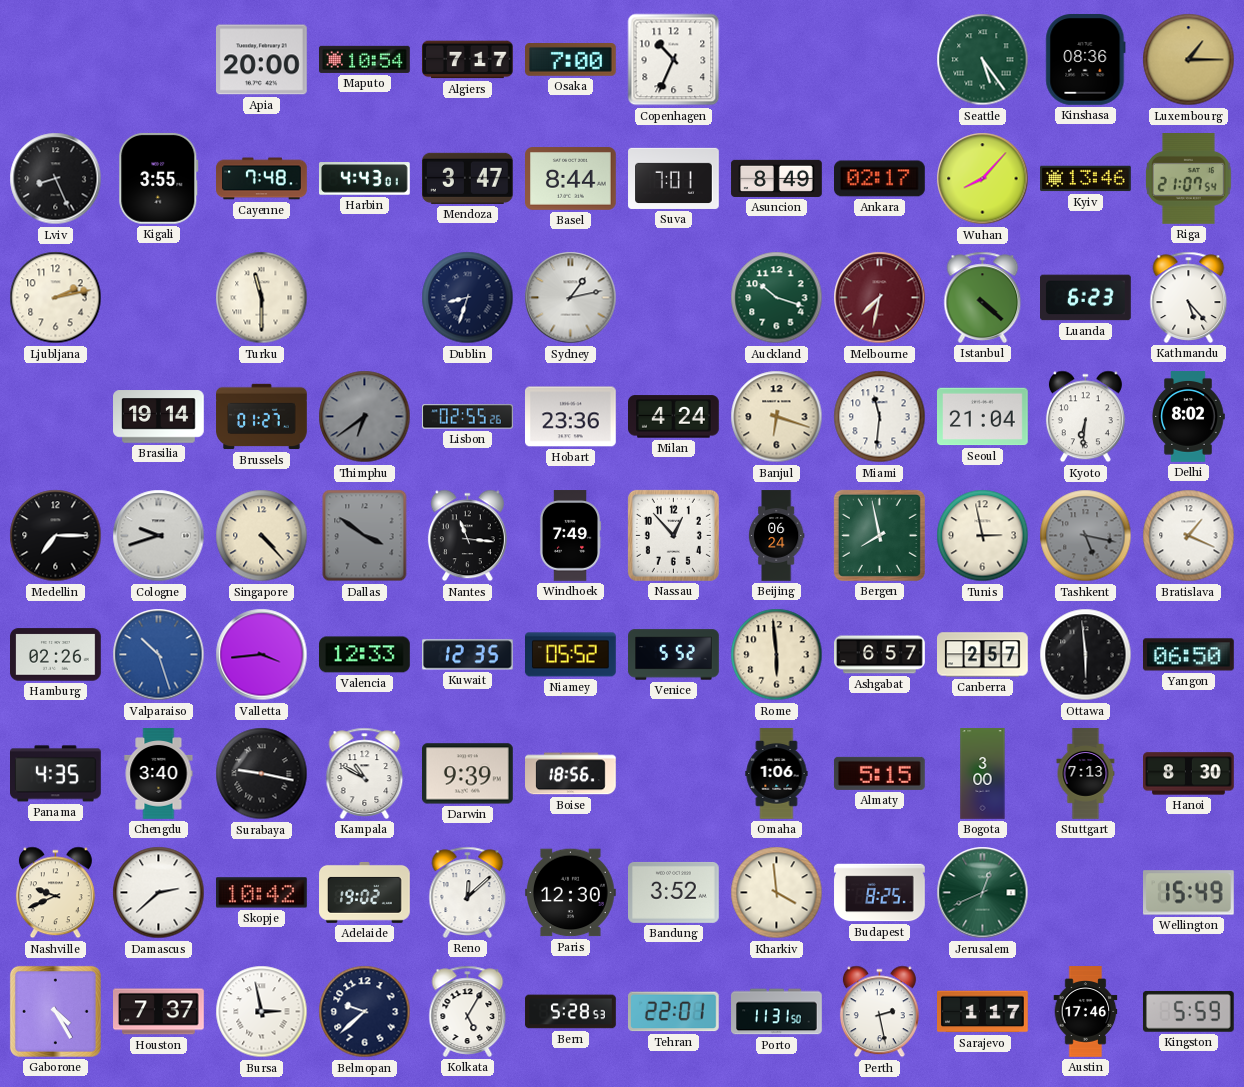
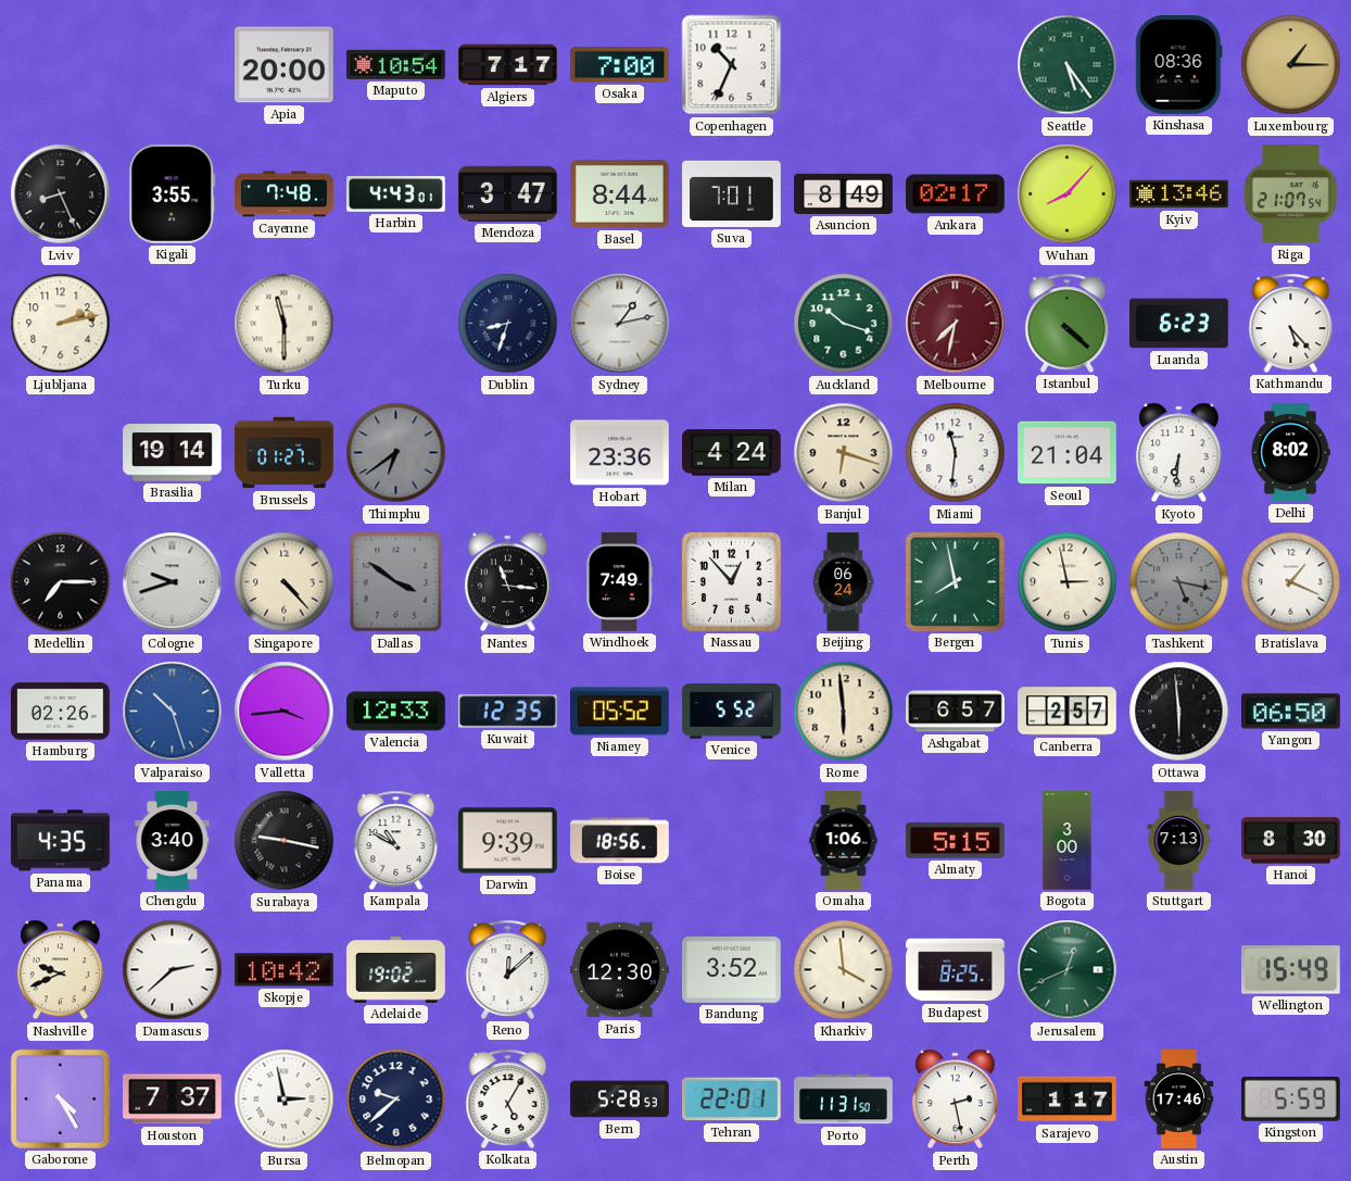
Lisbon: 02:55 -> none
